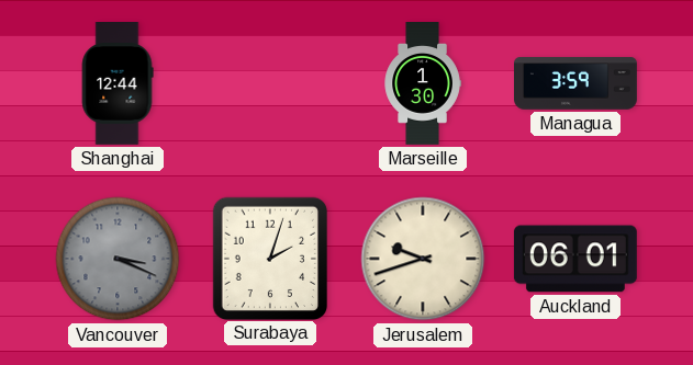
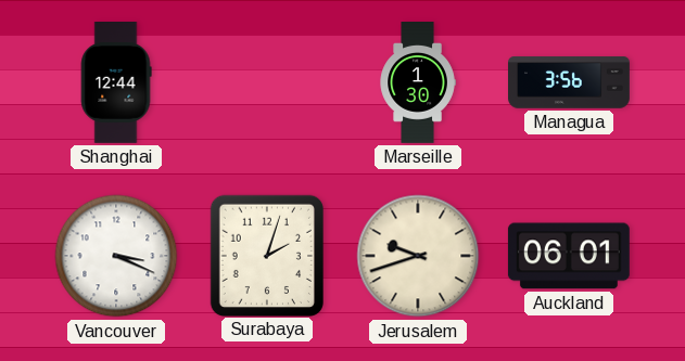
Managua: 3:59 -> 3:56
Vancouver dial: grey -> white
